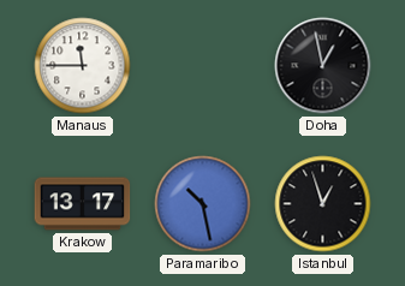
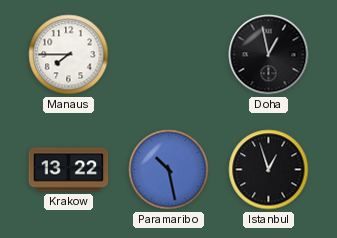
Manaus: 11:45 -> 7:45
Krakow: 13:17 -> 13:22
